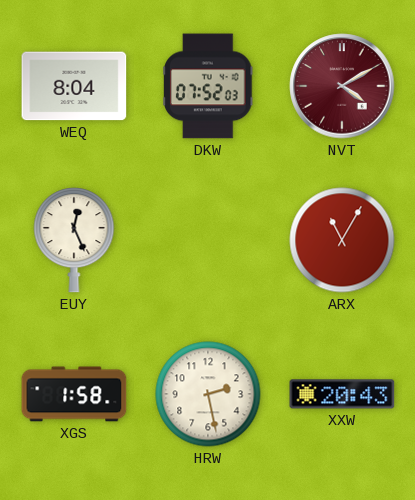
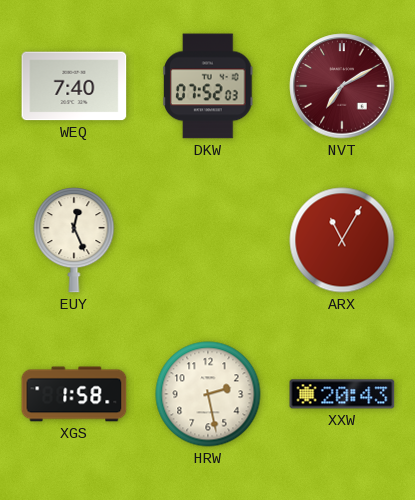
WEQ: 8:04 -> 7:40
NVT: 4:10 -> 7:10
